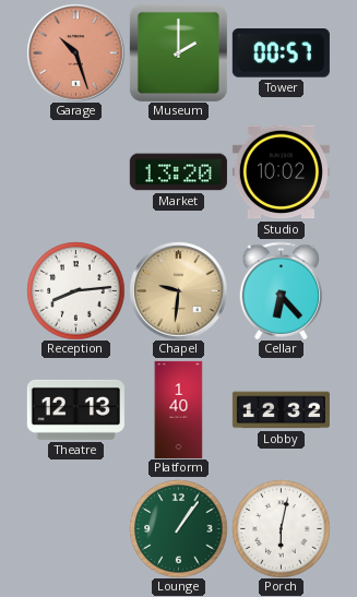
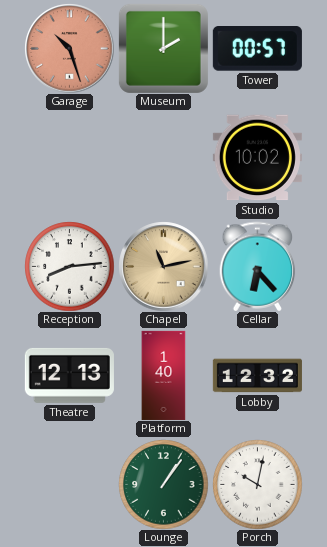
Market: 13:20 -> none
Chapel: 9:31 -> 11:13
Porch: 6:02 -> 10:02
